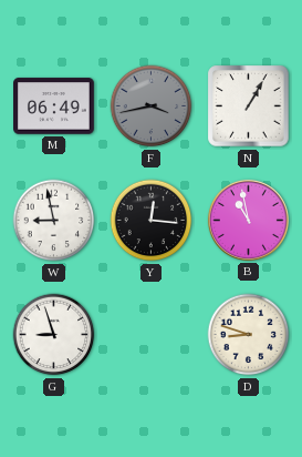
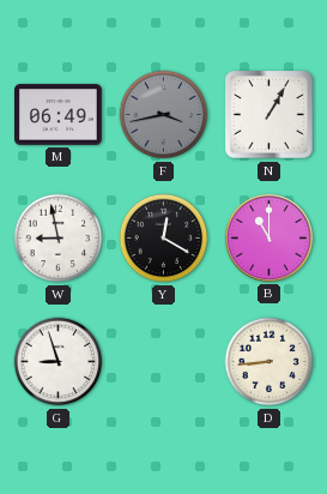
Y: 12:16 -> 12:20
B: 10:58 -> 11:00
D: 8:48 -> 8:44
